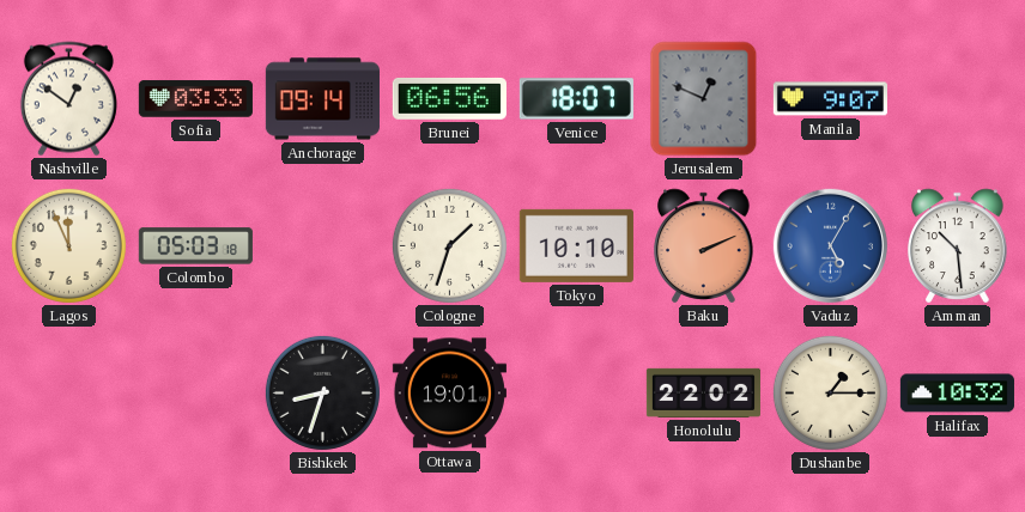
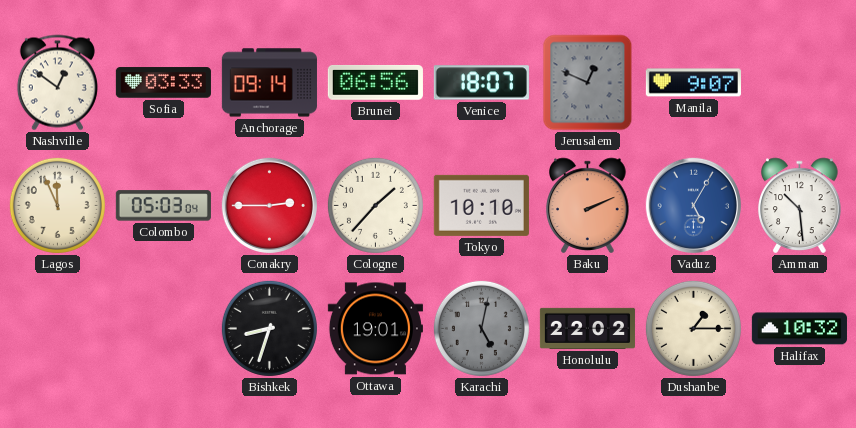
Colombo: 05:03:18 -> 05:03:04
Conakry: none -> 2:45
Cologne: 1:33 -> 1:37
Karachi: none -> 5:02
